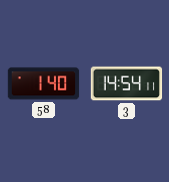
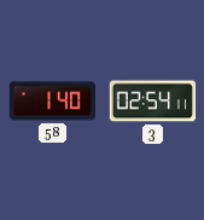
3: 14:54 -> 02:54
